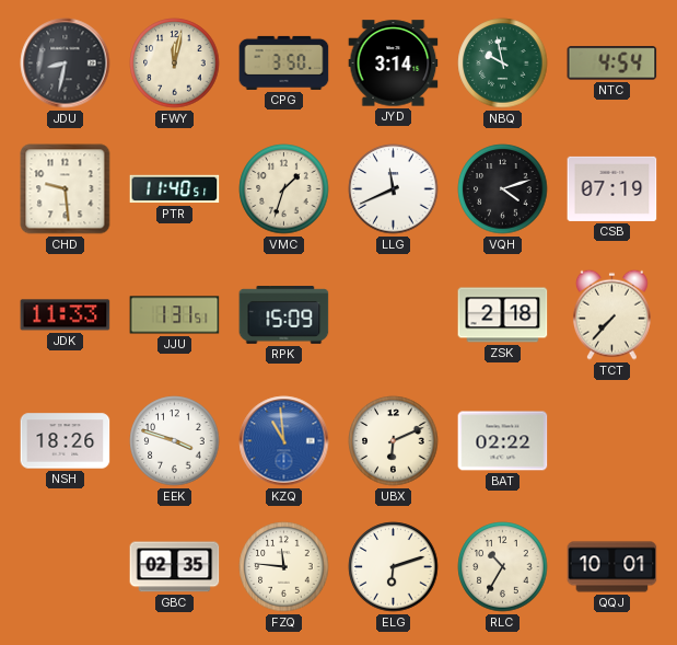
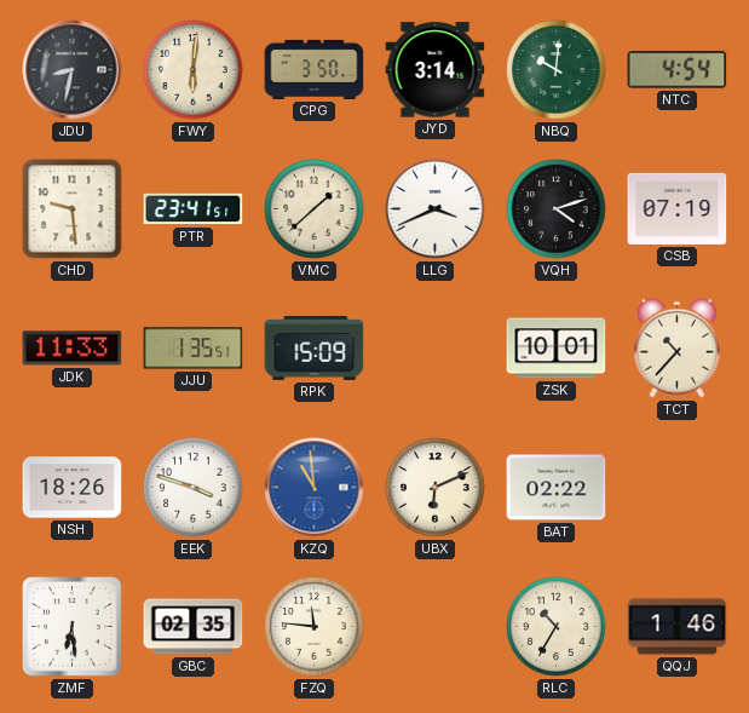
FWY: 12:02 -> 6:01
NBQ: 9:58 -> 10:01
PTR: 11:40 -> 23:41
VMC: 1:33 -> 1:38
LLG: 11:41 -> 3:41
JJU: 1:31 -> 1:35
ZSK: 2:18 -> 10:01
TCT: 7:37 -> 10:37
ZMF: none -> 6:29
ELG: 6:12 -> none
QQJ: 10:01 -> 1:46
